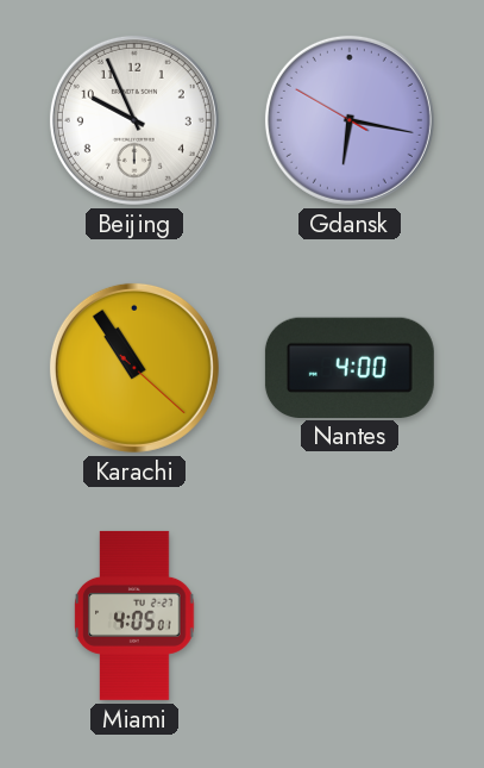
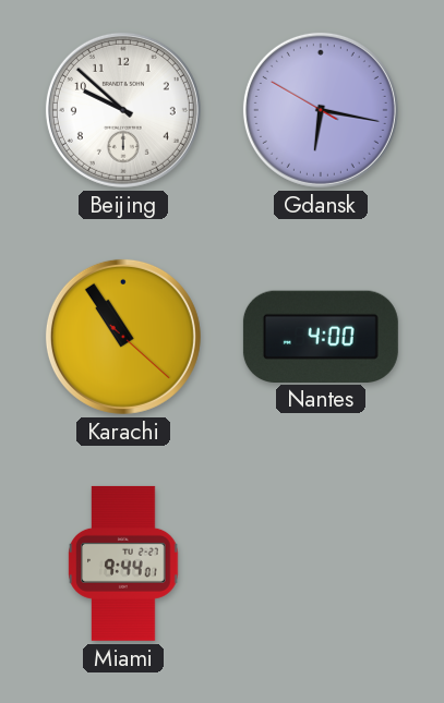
Beijing: 9:56 -> 9:52
Miami: 4:05 -> 9:44
